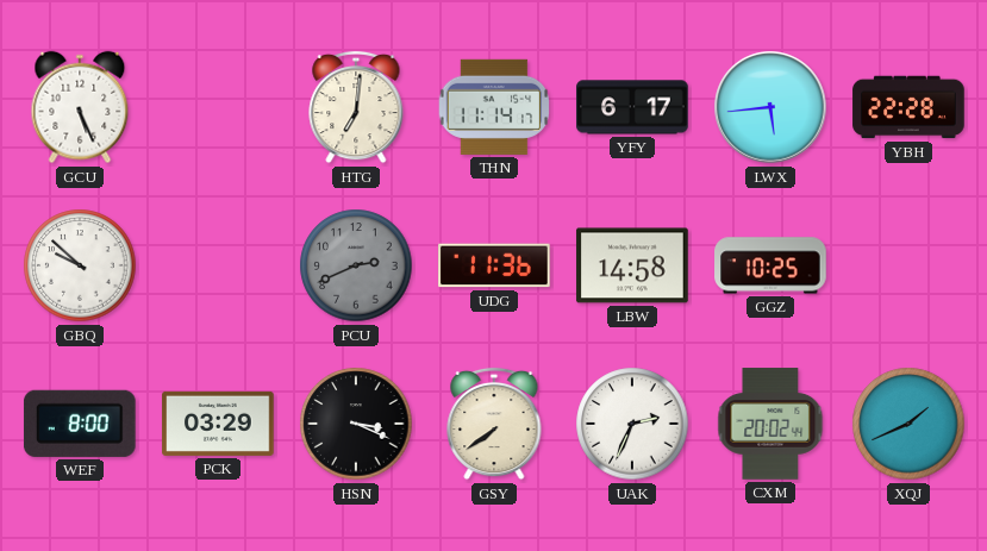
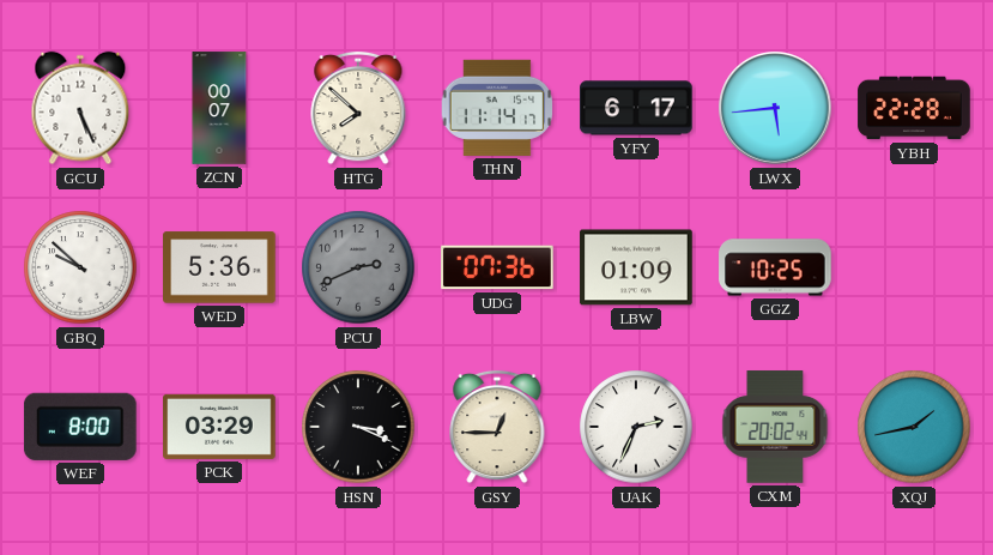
ZCN: none -> 00:07
HTG: 7:01 -> 7:52
WED: none -> 5:36
UDG: 11:36 -> 07:36
LBW: 14:58 -> 01:09
GSY: 7:39 -> 12:45
XQJ: 1:41 -> 1:43
